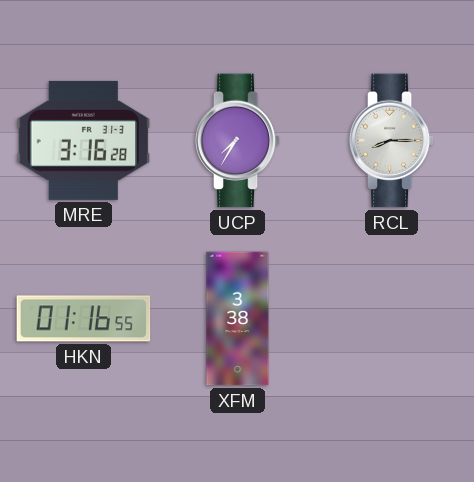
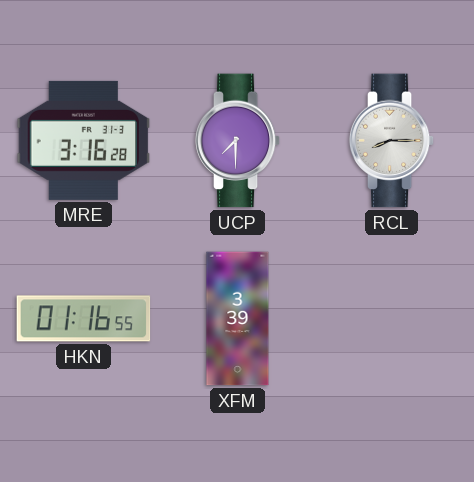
UCP: 7:35 -> 7:30
XFM: 3:38 -> 3:39
